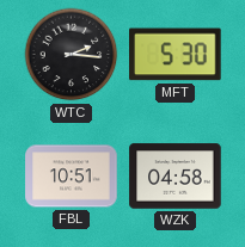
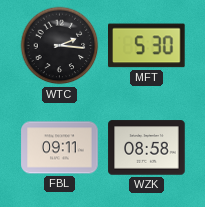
FBL: 10:51 -> 09:11
WZK: 04:58 -> 08:58
